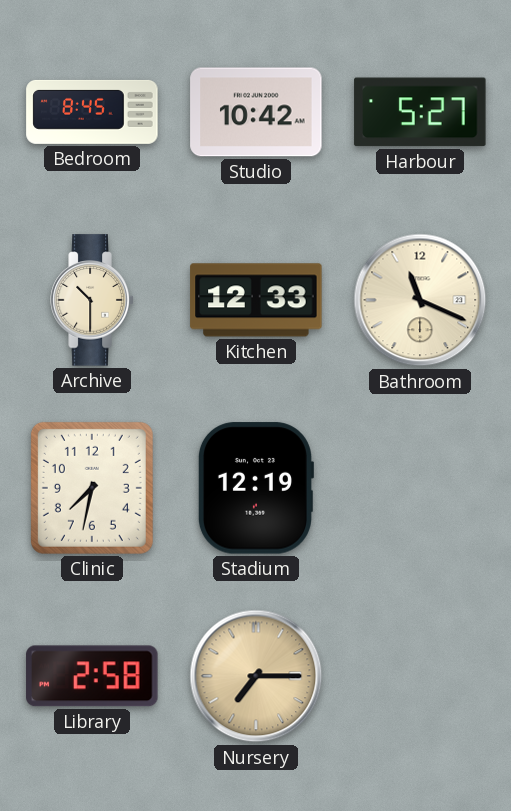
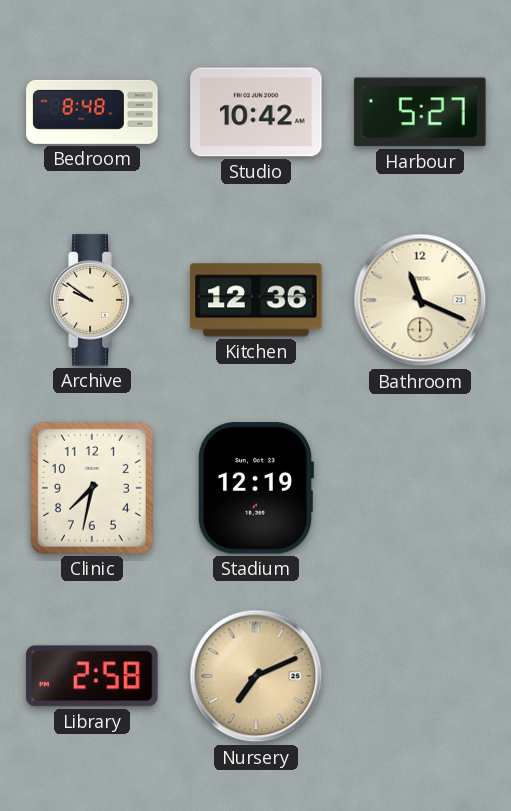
Bedroom: 8:45 -> 8:48
Archive: 10:30 -> 9:51
Kitchen: 12:33 -> 12:36
Nursery: 7:15 -> 7:11
